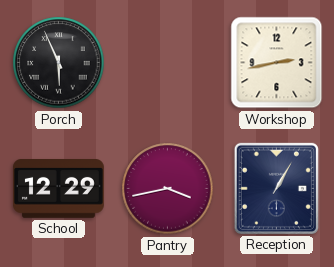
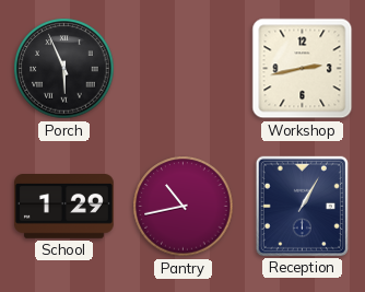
School: 12:29 -> 1:29
Pantry: 3:43 -> 10:43
